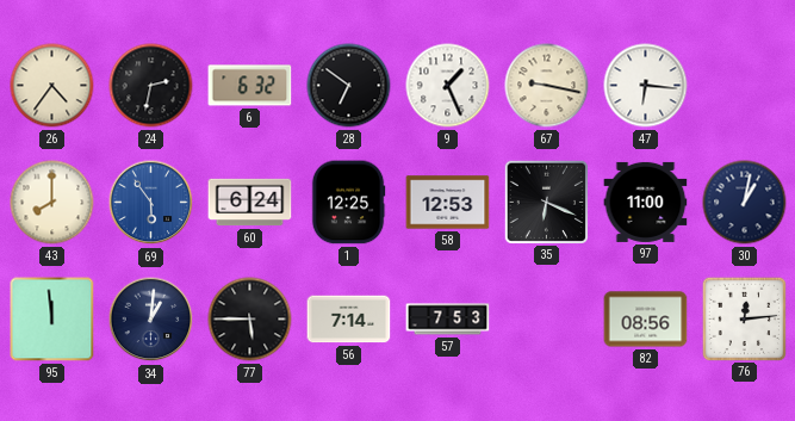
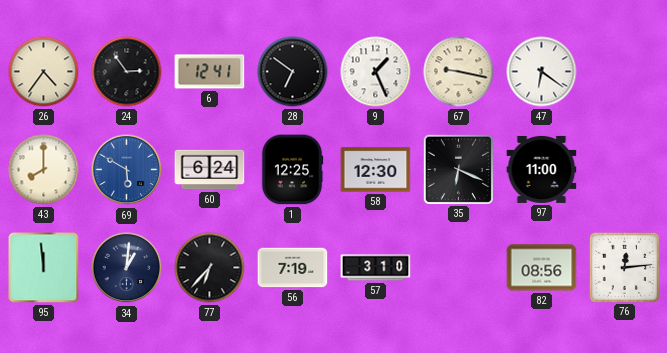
24: 2:32 -> 2:54
6: 6:32 -> 12:41
47: 6:16 -> 6:21
69: 5:54 -> 5:50
58: 12:53 -> 12:30
30: 1:02 -> none
77: 5:45 -> 6:37
56: 7:14 -> 7:19
57: 7:53 -> 3:10
